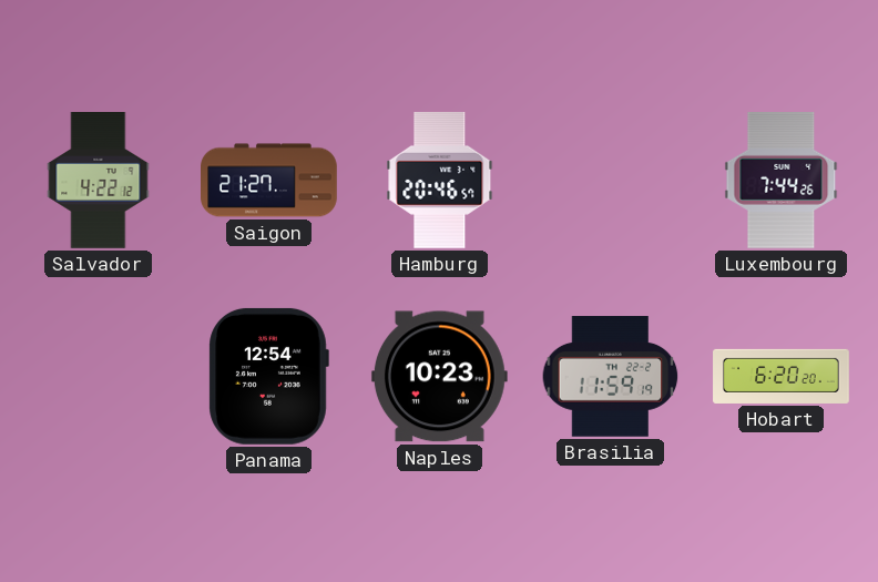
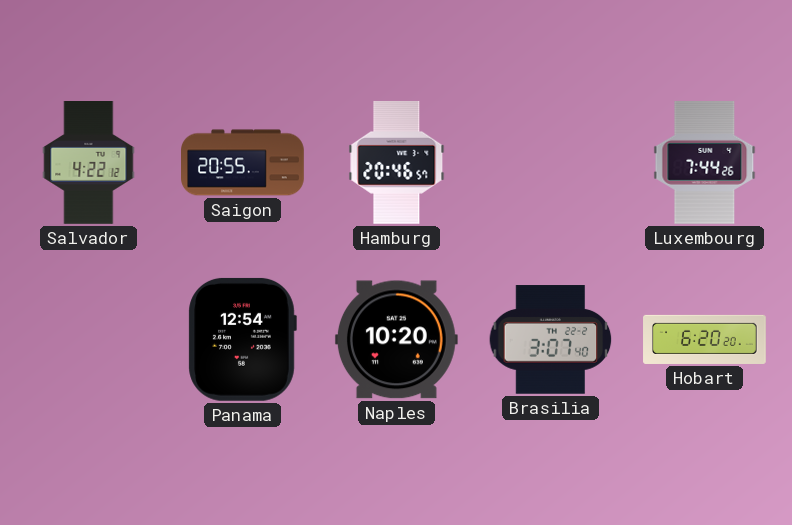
Saigon: 21:27 -> 20:55
Naples: 10:23 -> 10:20
Brasilia: 11:59 -> 3:07
